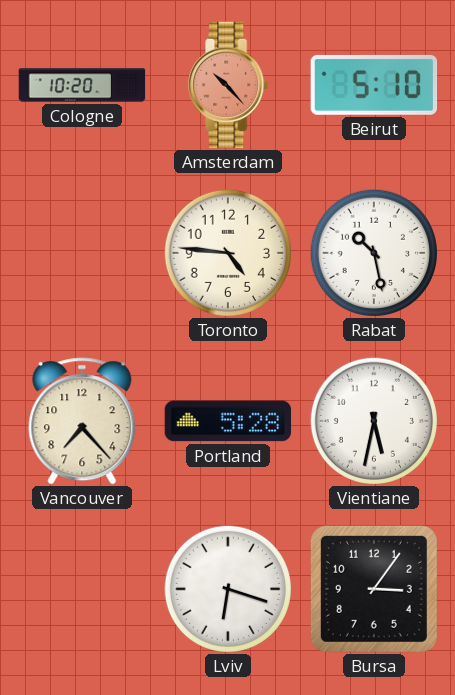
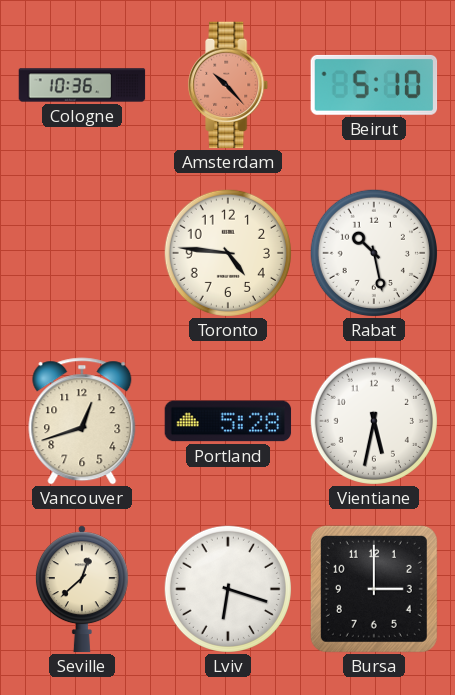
Cologne: 10:20 -> 10:36
Vancouver: 7:23 -> 12:42
Seville: none -> 12:38
Bursa: 3:06 -> 3:00
